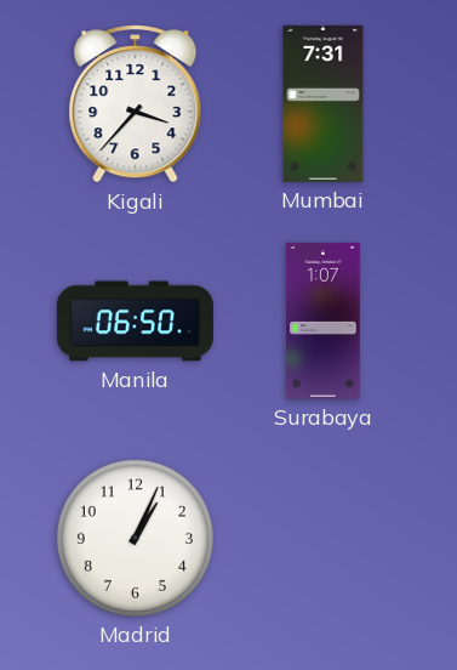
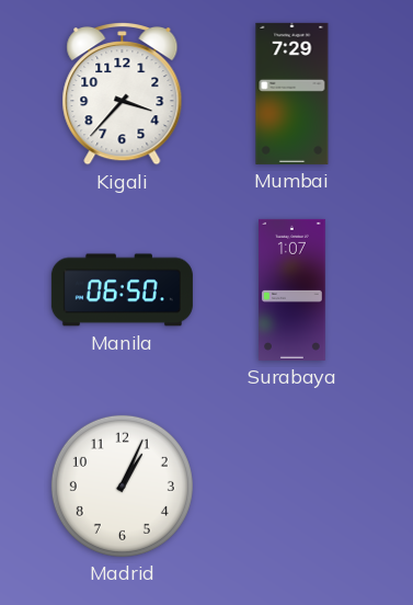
Mumbai: 7:31 -> 7:29
